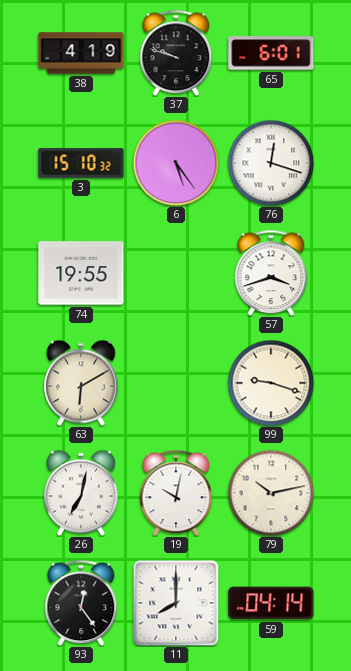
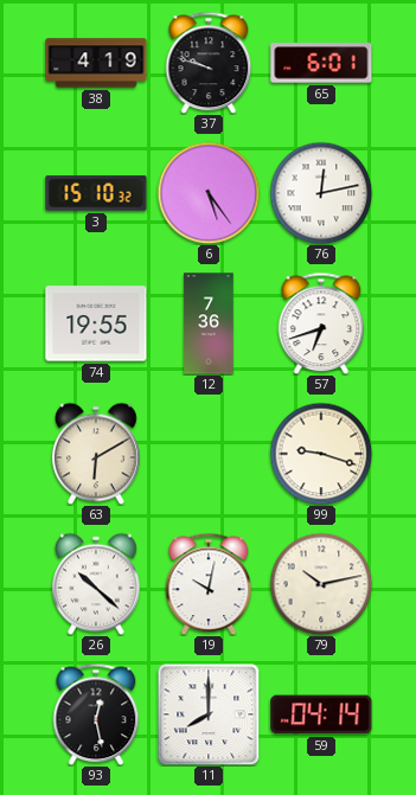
76: 12:18 -> 12:13
12: none -> 7:36
57: 3:42 -> 6:42
26: 7:02 -> 10:22
93: 12:24 -> 12:28
